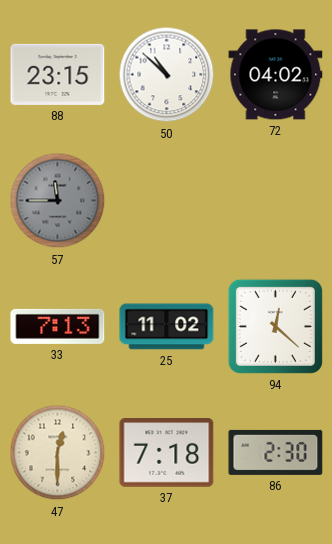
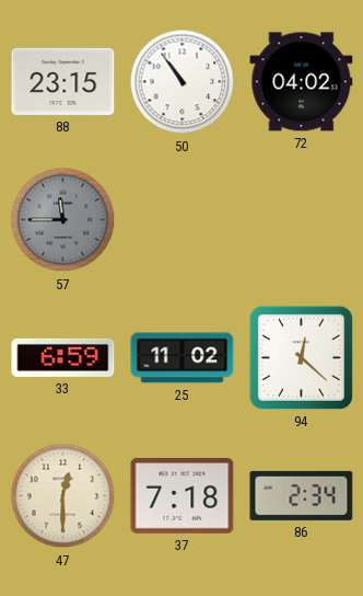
50: 10:52 -> 10:54
33: 7:13 -> 6:59
86: 2:30 -> 2:34
